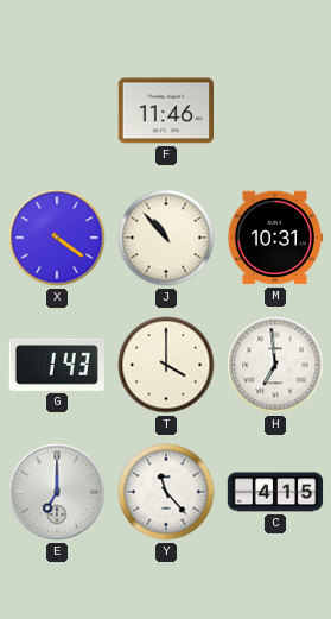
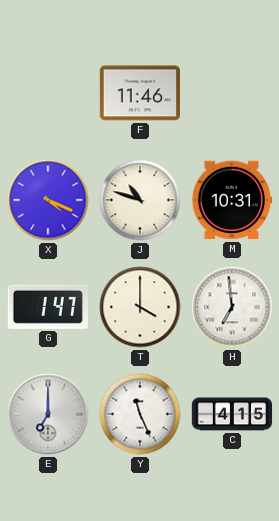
X: 4:21 -> 4:19
J: 10:53 -> 10:48
G: 1:43 -> 1:47
Y: 11:23 -> 11:26
